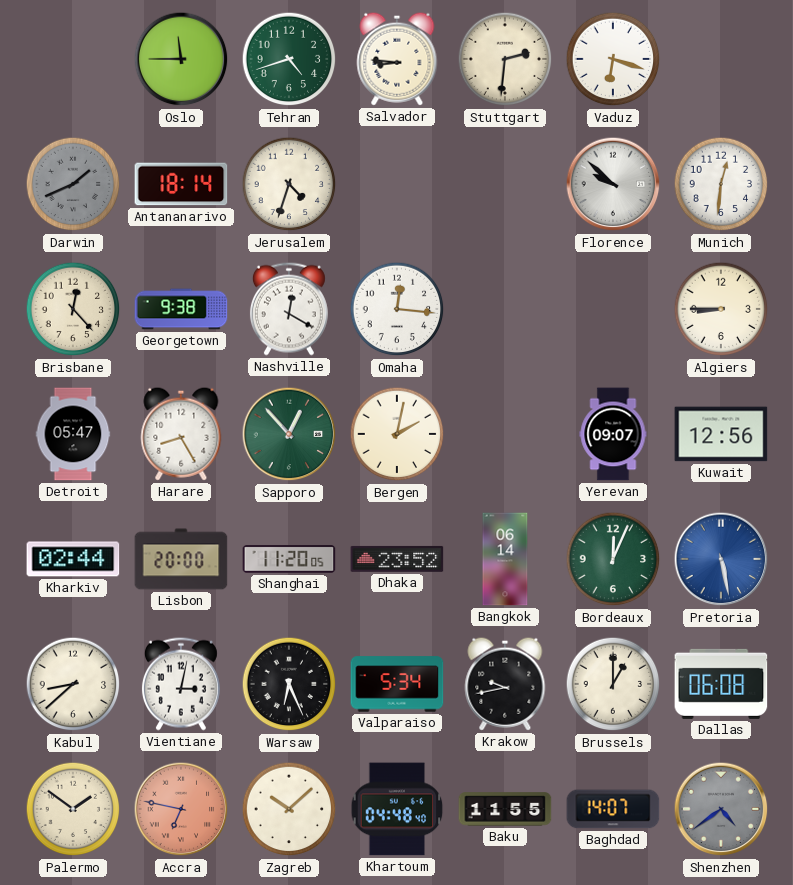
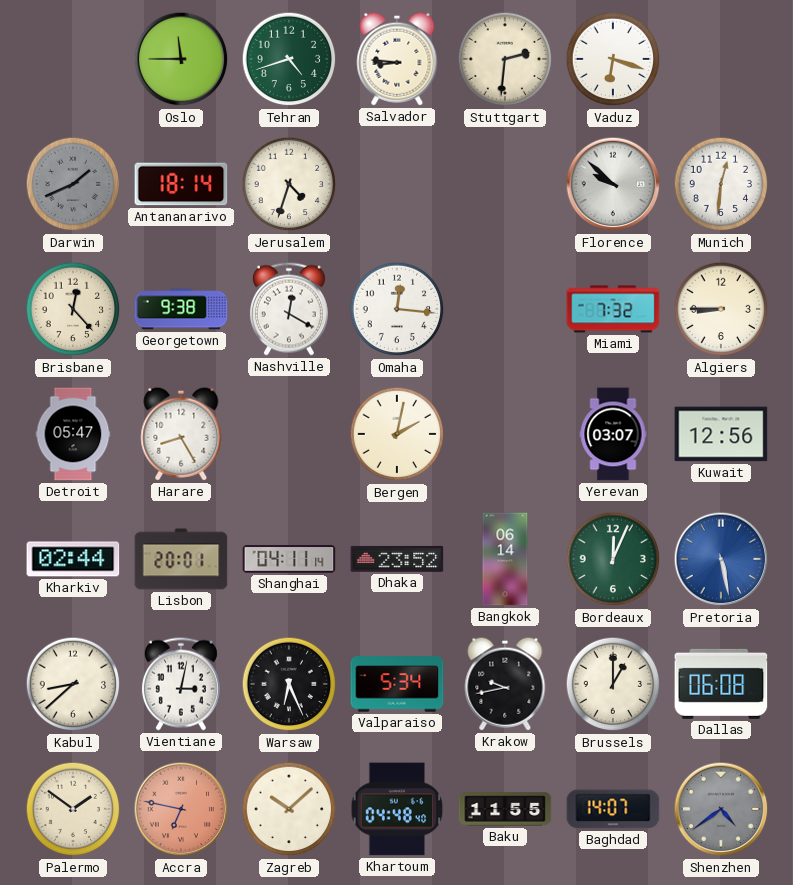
Miami: none -> 7:32
Sapporo: 12:53 -> none
Yerevan: 09:07 -> 03:07
Lisbon: 20:00 -> 20:01
Shanghai: 11:20 -> 04:11
